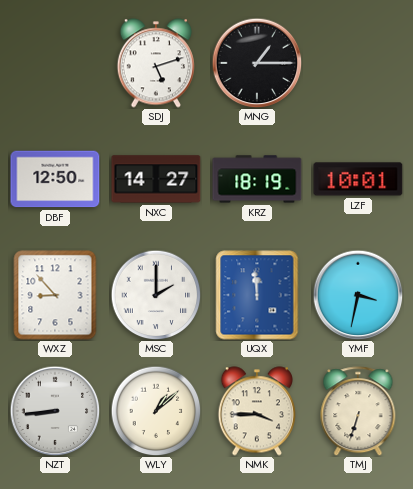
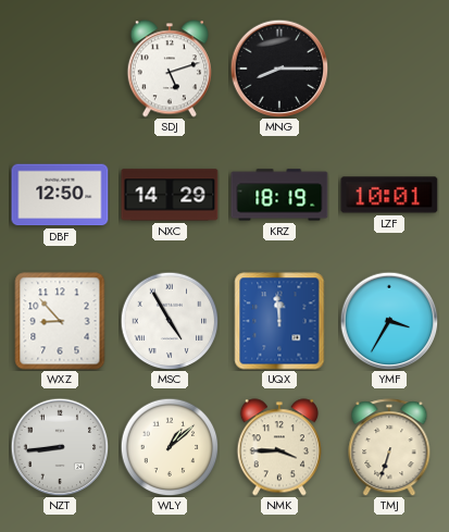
MNG: 1:15 -> 8:15
NXC: 14:27 -> 14:29
MSC: 2:00 -> 4:55
YMF: 3:32 -> 3:35
